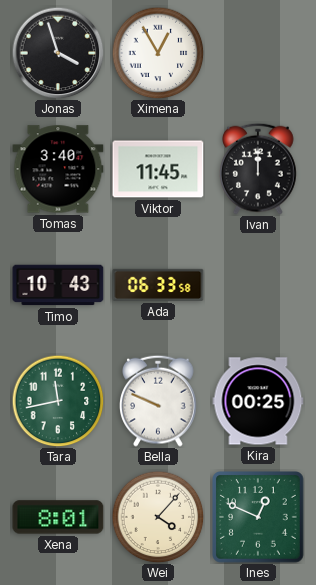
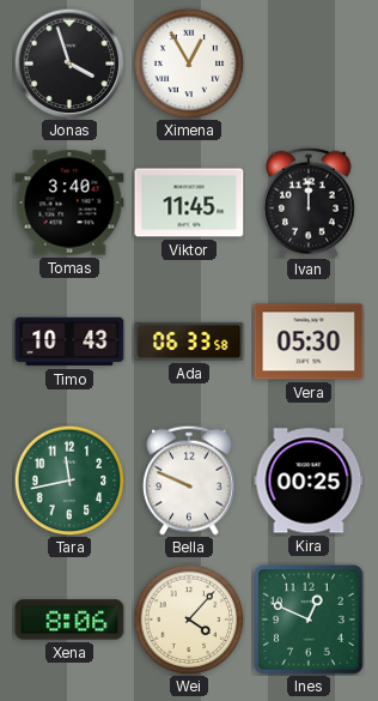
Vera: none -> 05:30
Xena: 8:01 -> 8:06
